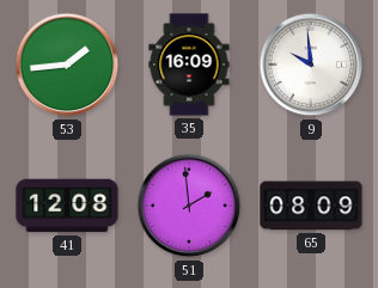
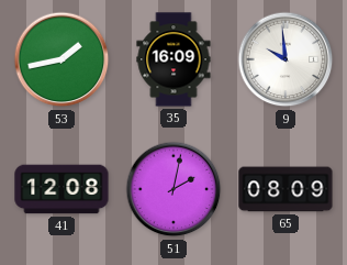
53: 1:44 -> 1:43
51: 1:59 -> 2:02
